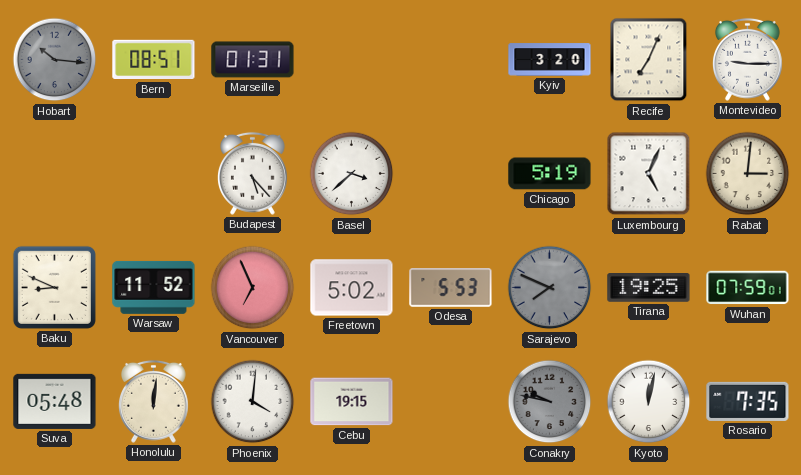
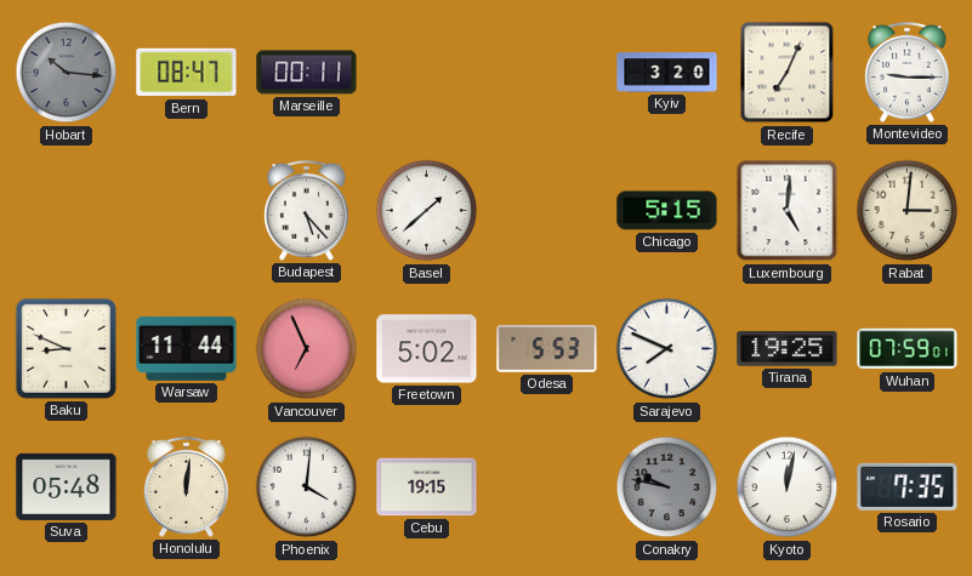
Bern: 08:51 -> 08:47
Marseille: 01:31 -> 00:11
Basel: 3:38 -> 1:38
Chicago: 5:19 -> 5:15
Luxembourg: 5:04 -> 5:01
Warsaw: 11:52 -> 11:44
Sarajevo dial: grey -> white
